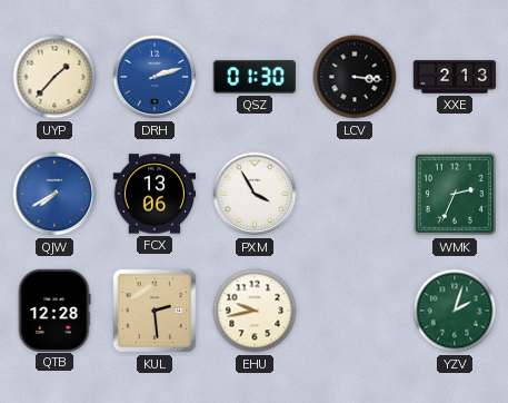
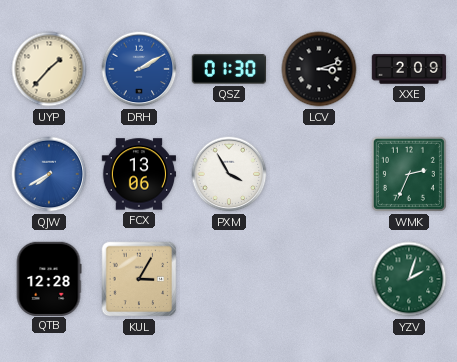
DRH: 2:12 -> 2:10
LCV: 3:16 -> 3:12
XXE: 2:13 -> 2:09
KUL: 2:29 -> 3:05
EHU: 9:43 -> none
